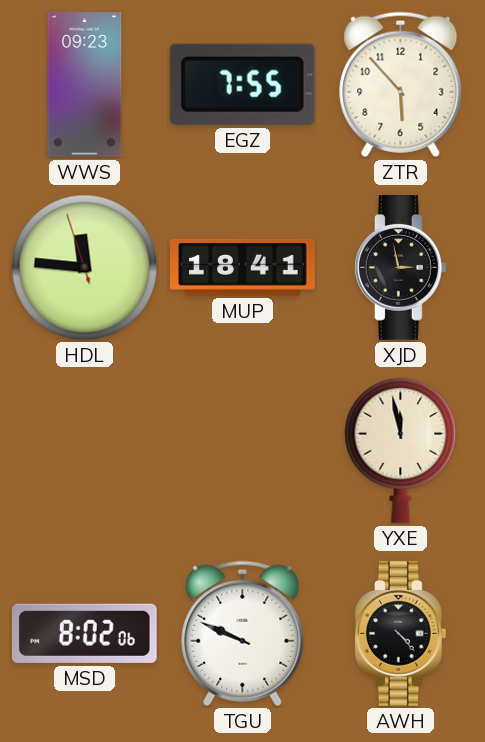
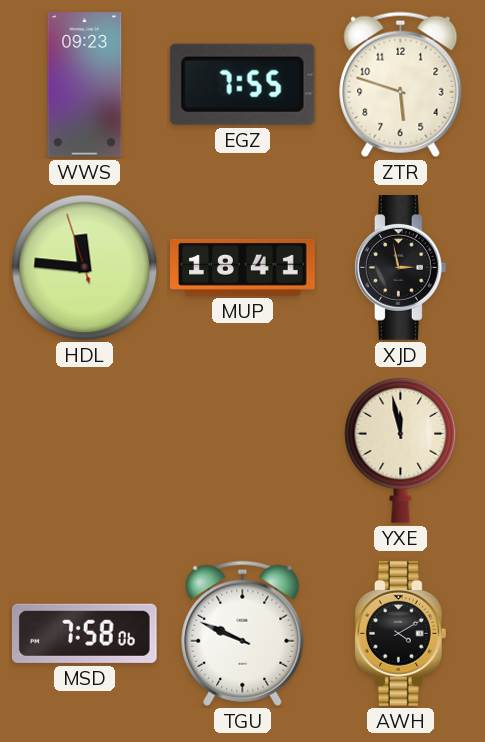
ZTR: 5:53 -> 5:48
MSD: 8:02 -> 7:58
AWH: 4:23 -> 4:10
